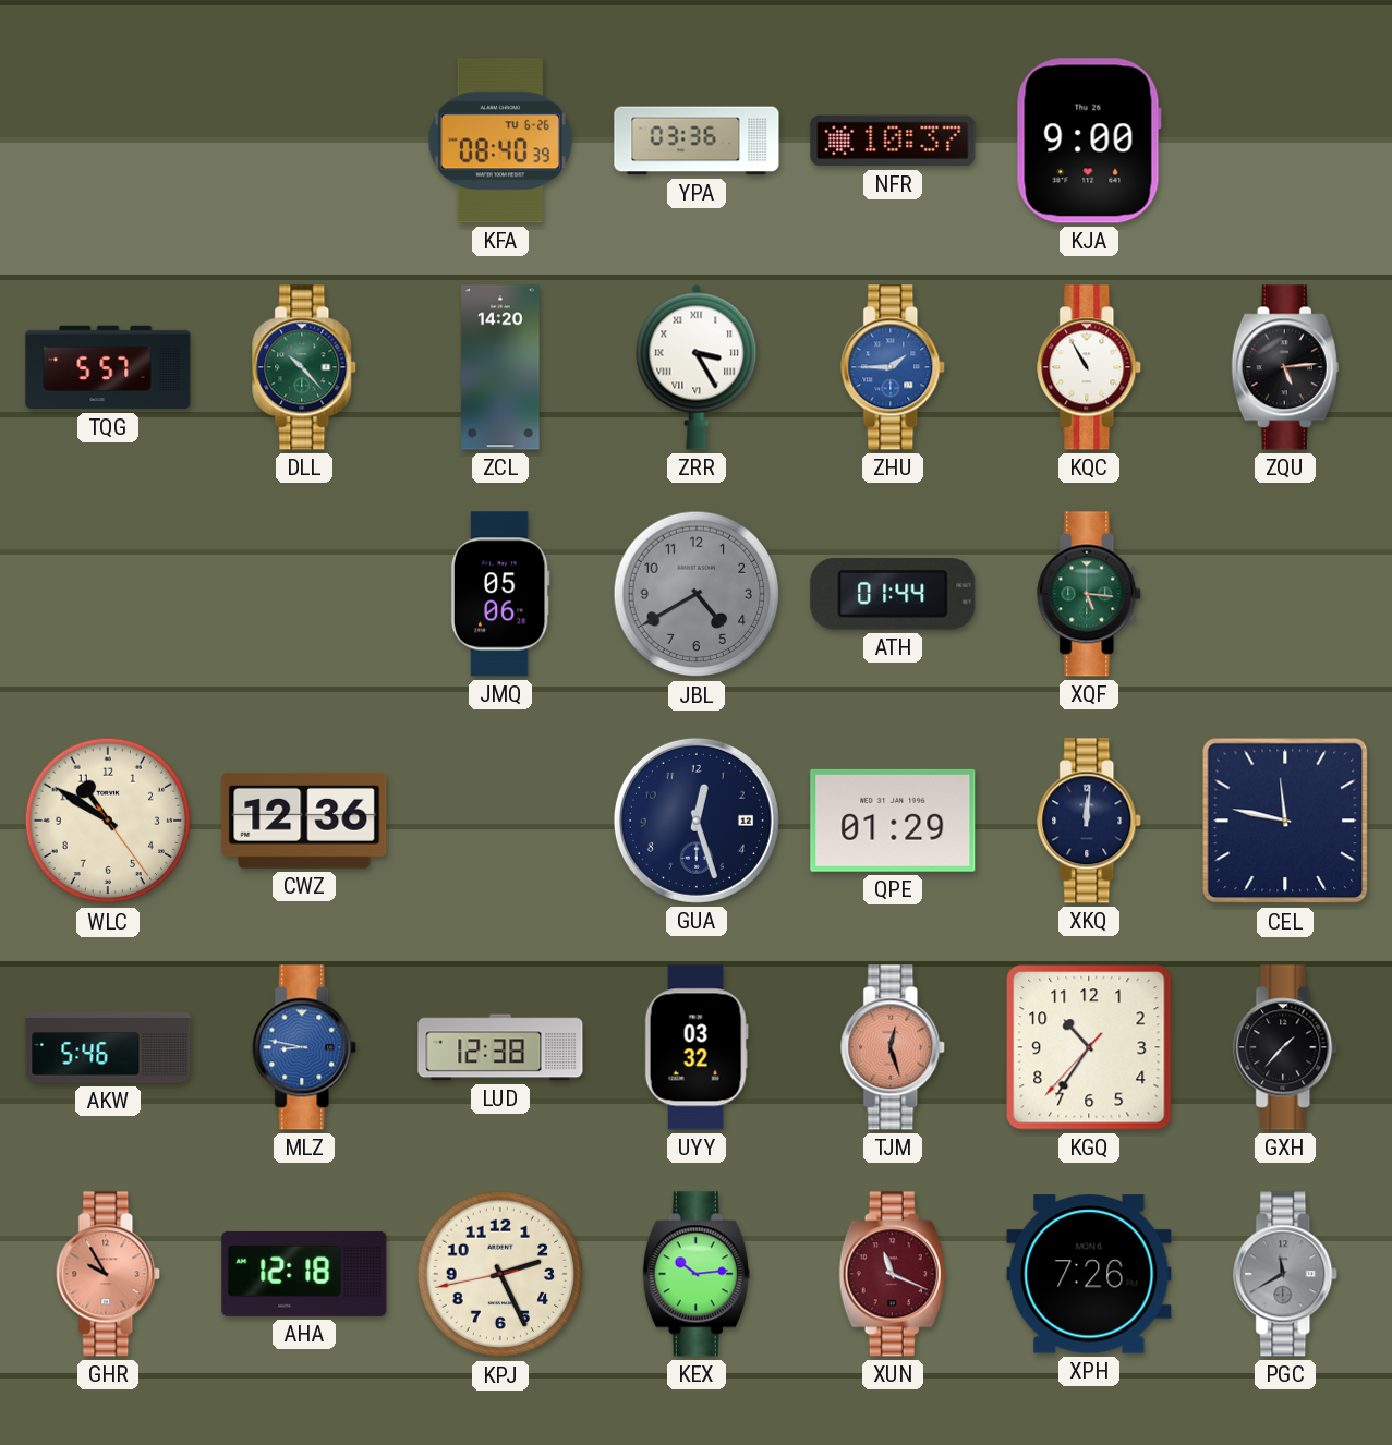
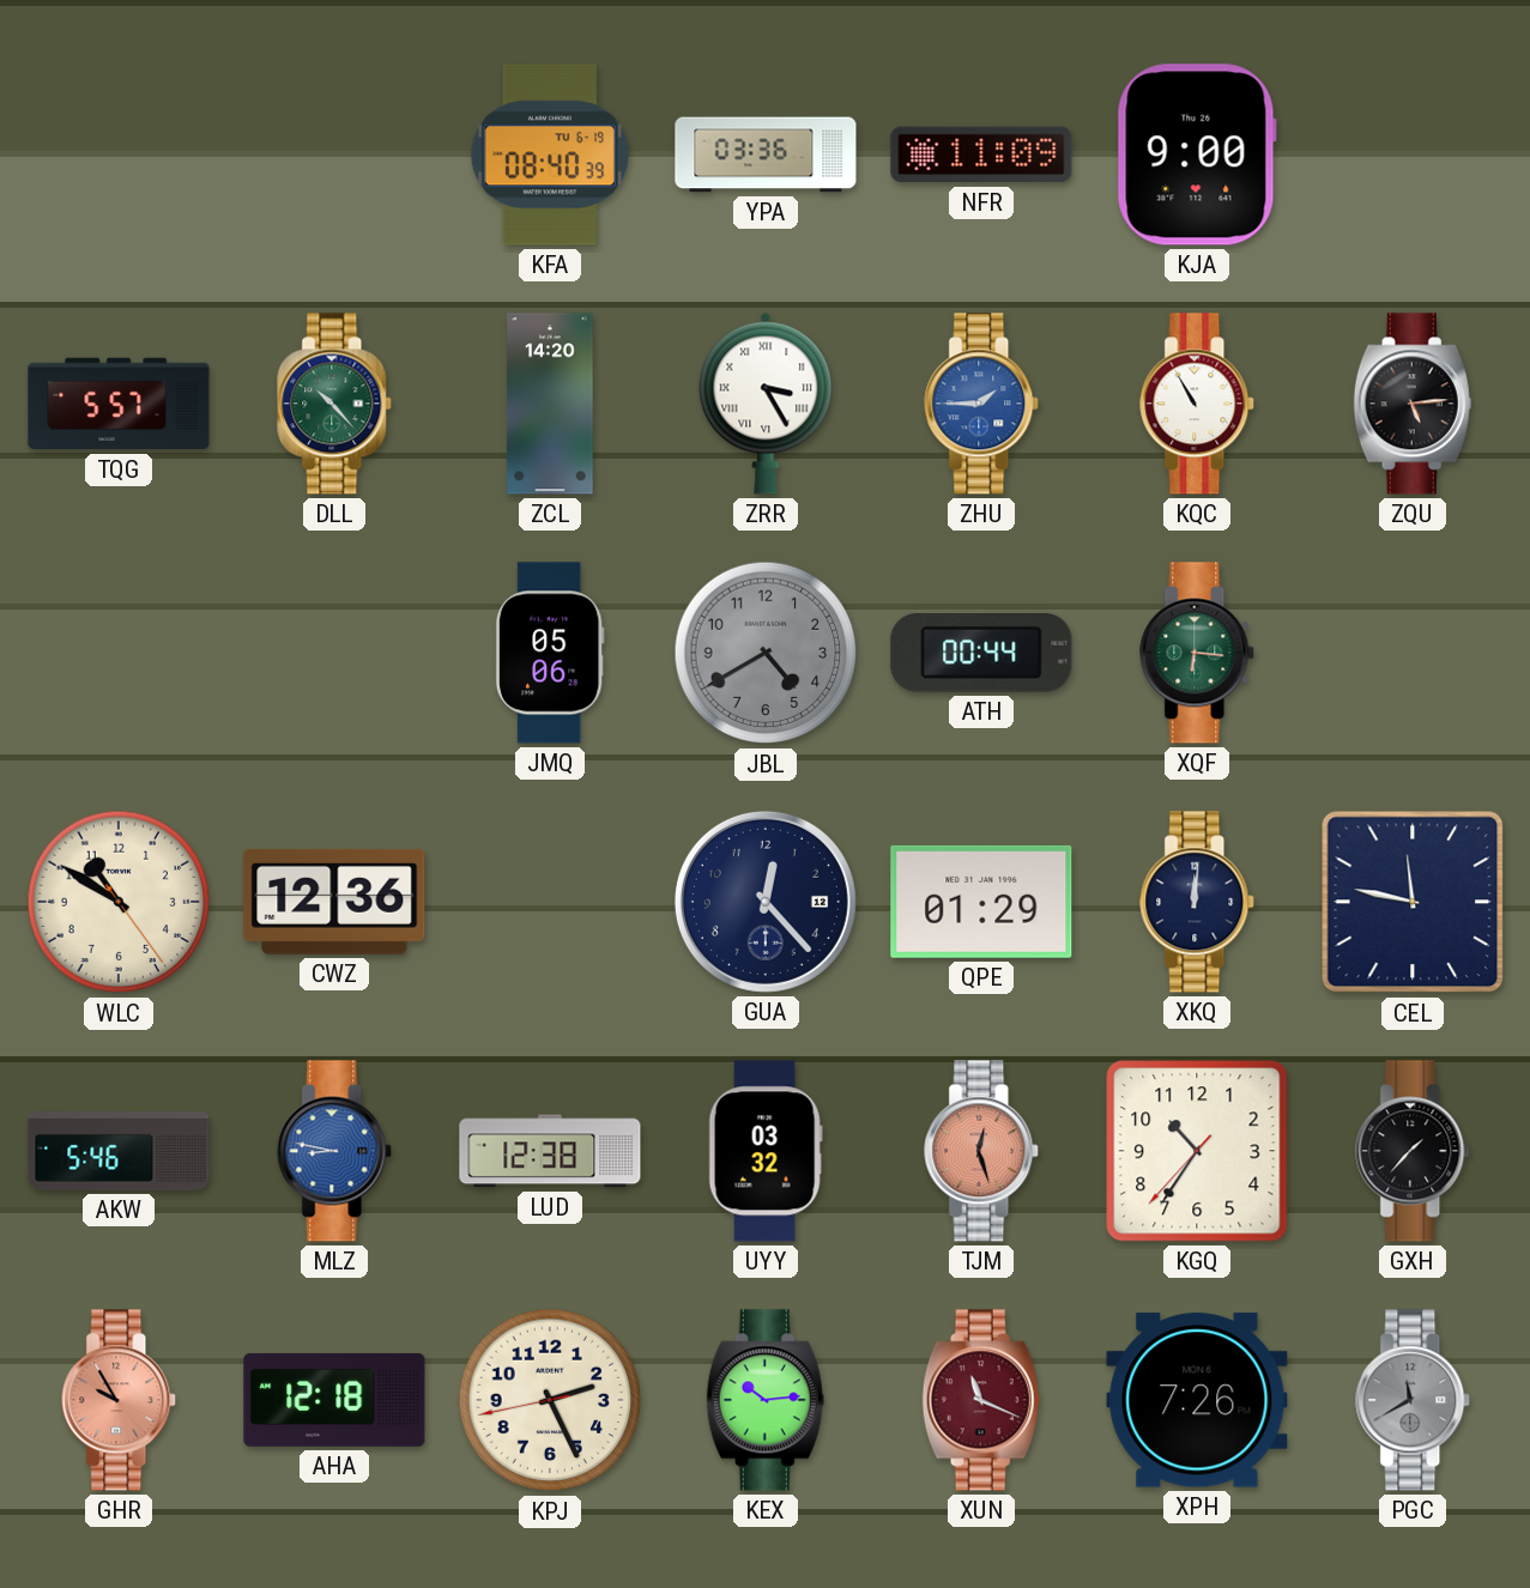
KFA date: TU 6-26 -> TU 6-19
NFR: 10:37 -> 11:09
ATH: 01:44 -> 00:44
XQF: 5:16 -> 6:16
GUA: 12:27 -> 12:23
